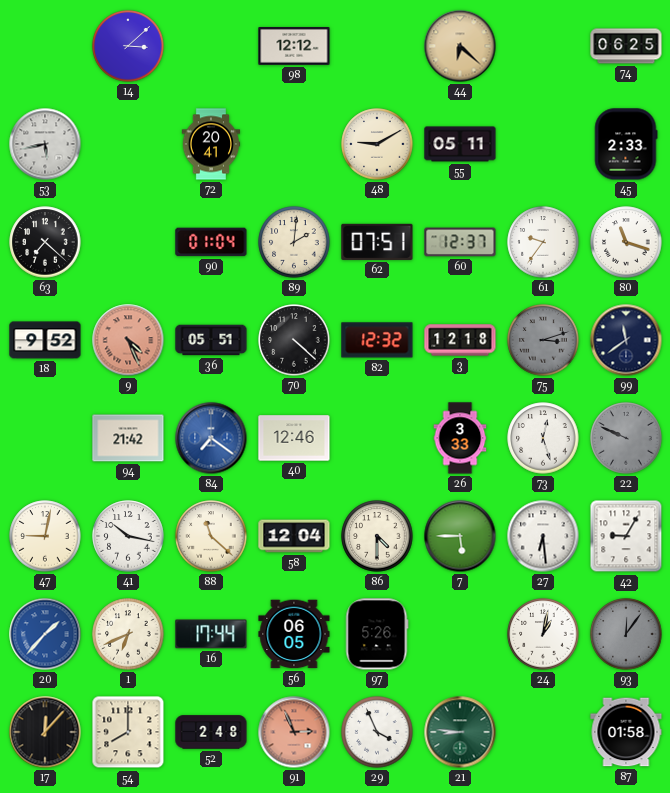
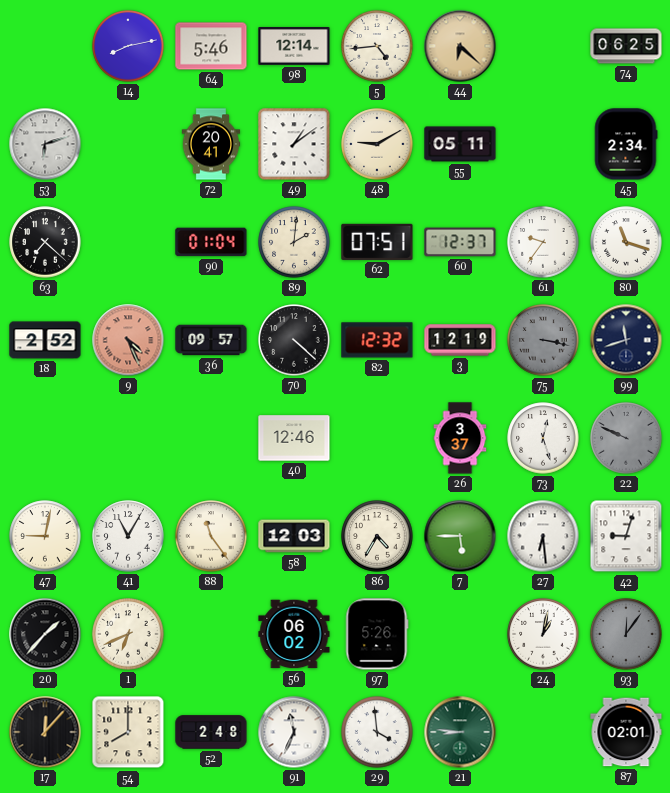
14: 3:08 -> 8:13
64: none -> 5:46
98: 12:12 -> 12:14
5: none -> 4:44
53: 5:43 -> 6:12
49: none -> 1:09
45: 2:33 -> 2:34
18: 9:52 -> 2:52
36: 05:51 -> 09:57
3: 12:18 -> 12:19
75: 3:12 -> 3:17
99: 11:39 -> 11:42
94: 21:42 -> none
84: 7:21 -> none
26: 3:33 -> 3:37
41: 10:17 -> 11:05
88: 11:22 -> 11:24
58: 12:04 -> 12:03
86: 4:30 -> 4:35
42: 9:05 -> 9:03
20 dial: blue -> black
16: 17:44 -> none
56: 06:05 -> 06:02
91: 2:56 -> 11:34
91 dial: salmon -> white
29: 3:56 -> 3:59
87: 01:58 -> 02:01
